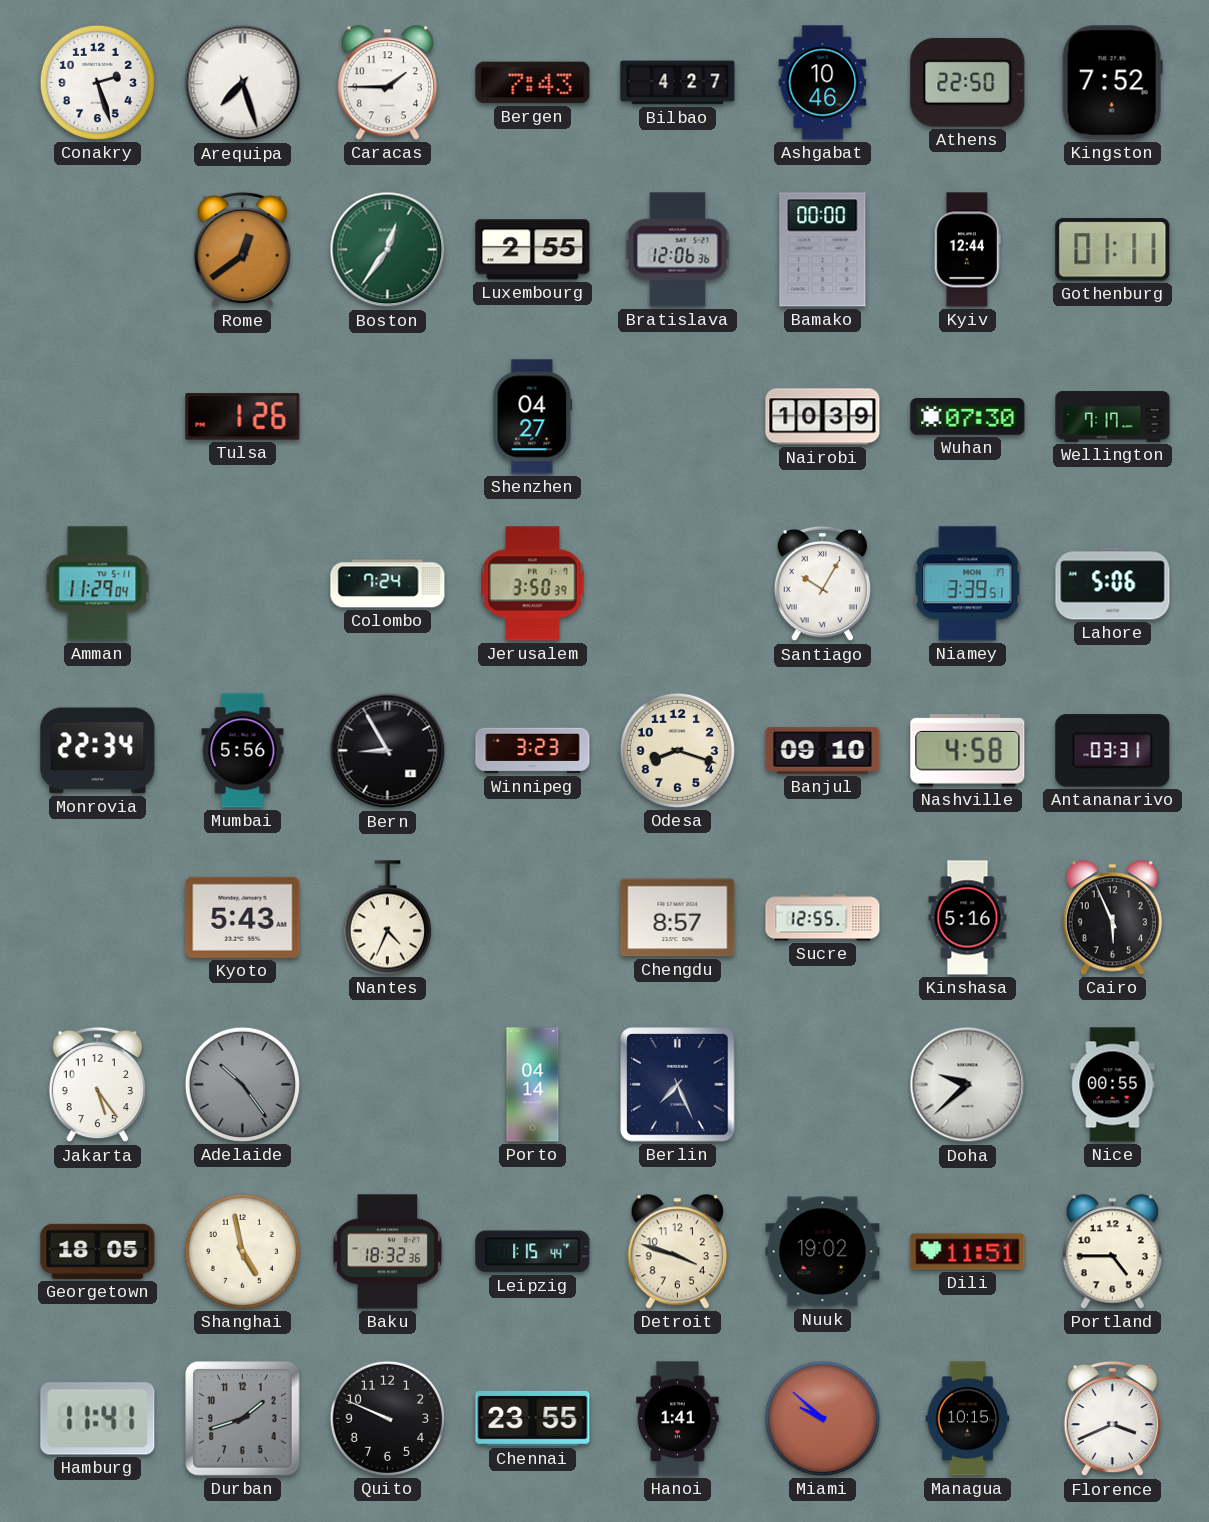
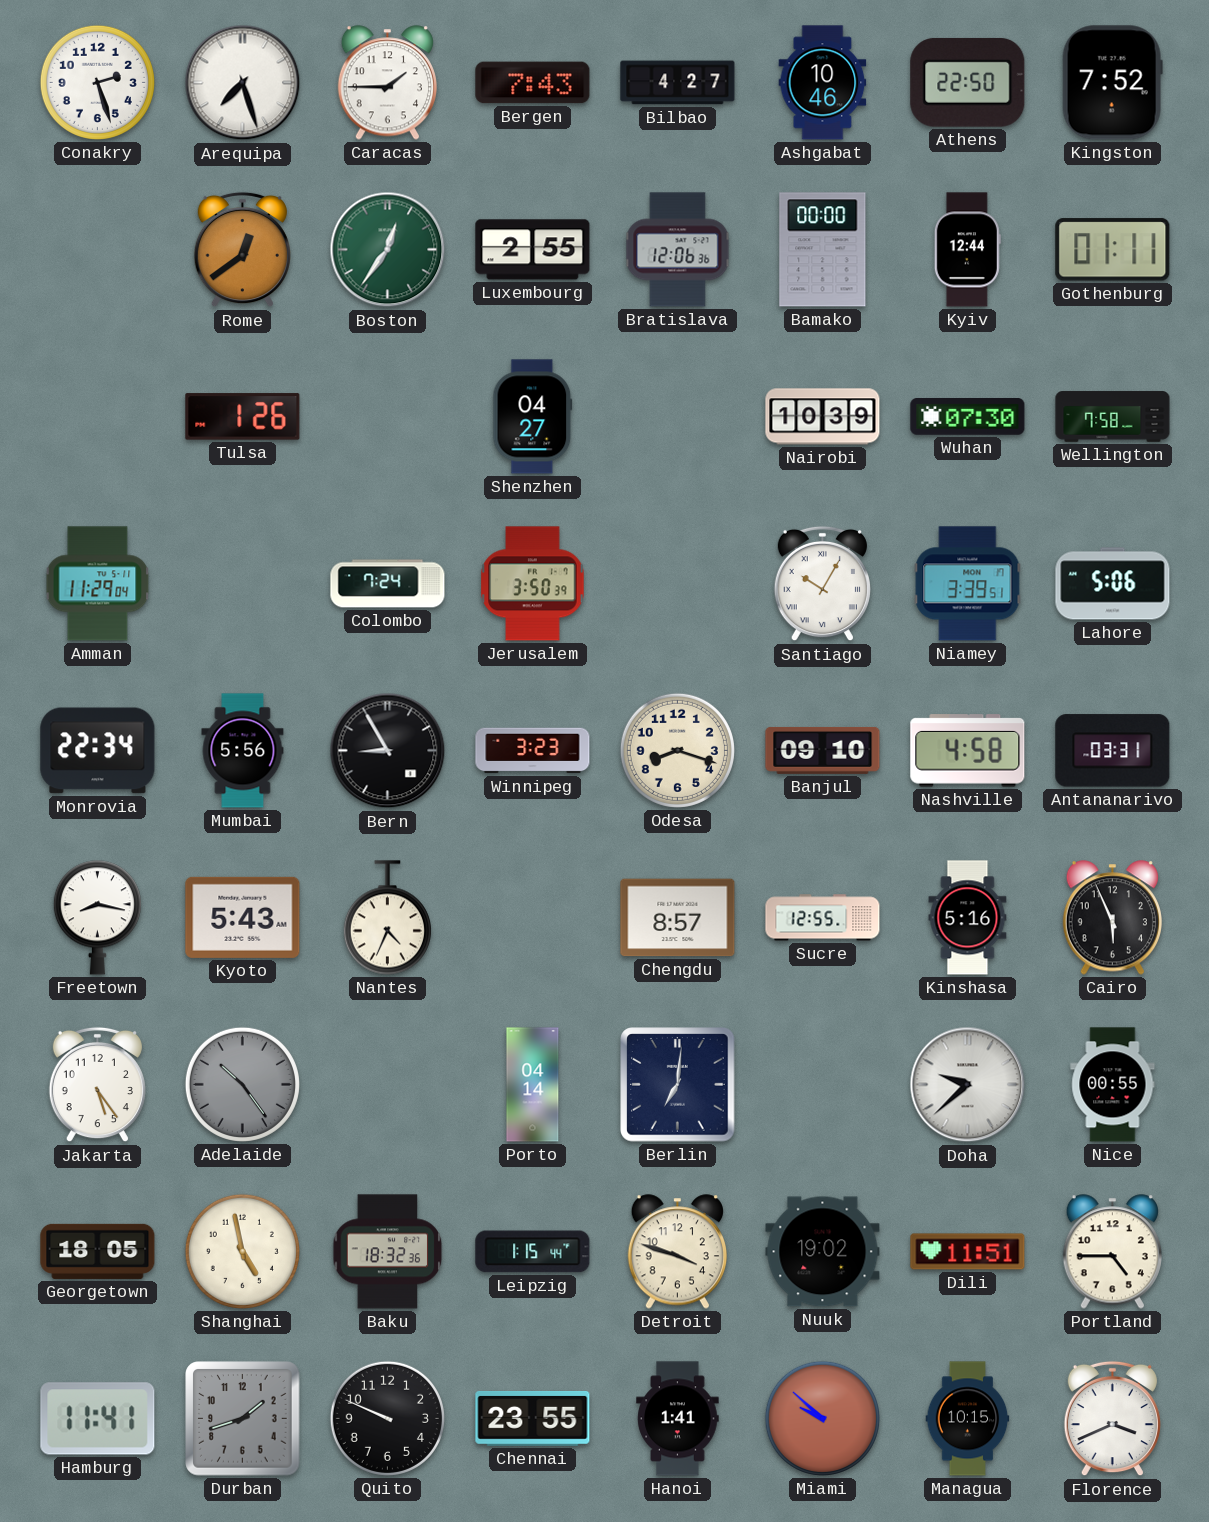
Wellington: 7:17 -> 7:58
Freetown: none -> 8:17
Berlin: 7:26 -> 7:01
